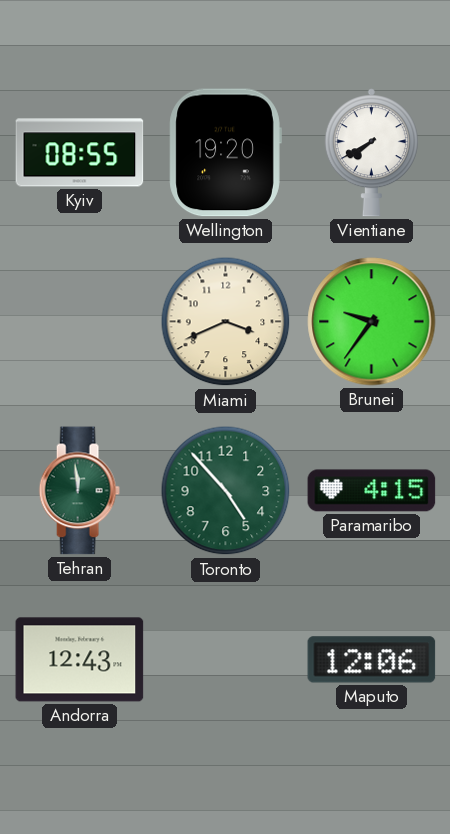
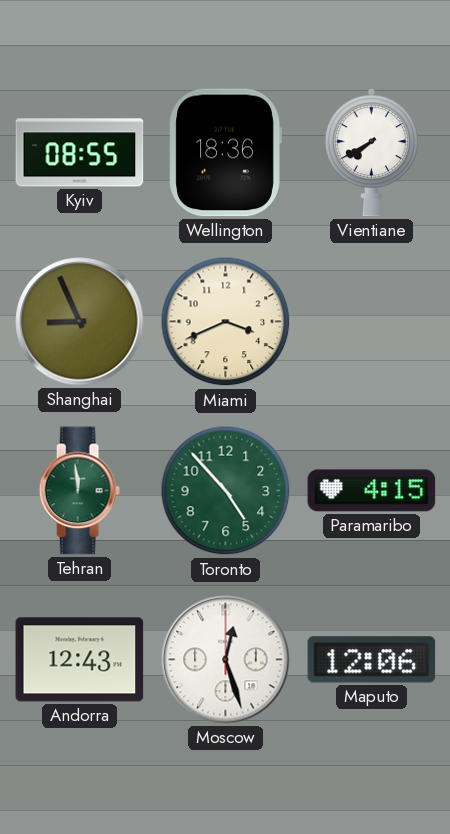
Wellington: 19:20 -> 18:36
Shanghai: none -> 8:56
Brunei: 9:36 -> none
Moscow: none -> 12:27
